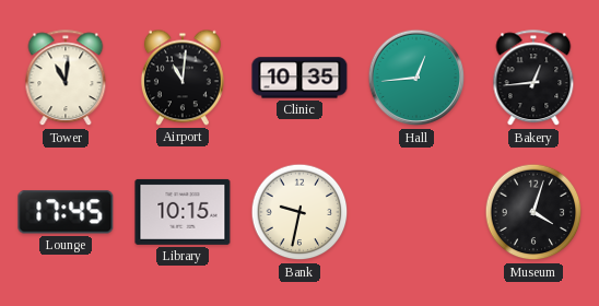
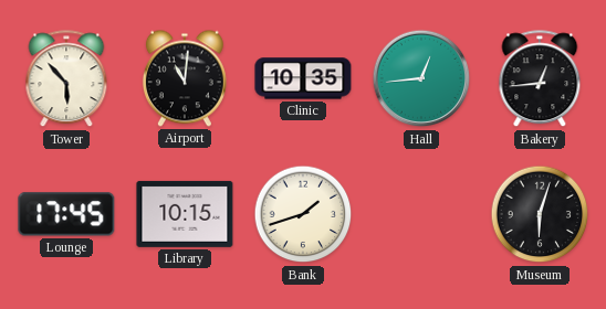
Tower: 11:01 -> 5:53
Bank: 9:32 -> 1:42
Museum: 4:03 -> 6:03
